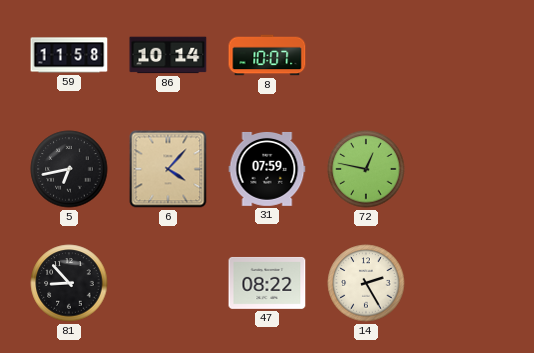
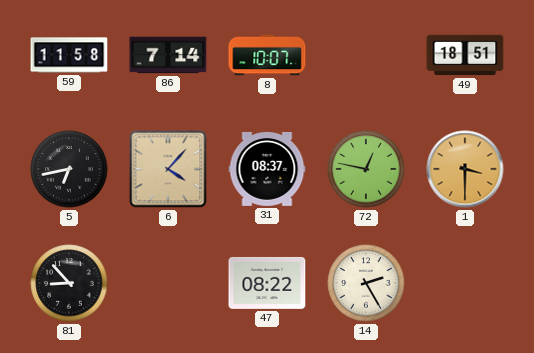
86: 10:14 -> 7:14
49: none -> 18:51
31: 07:59 -> 08:37
1: none -> 3:30
